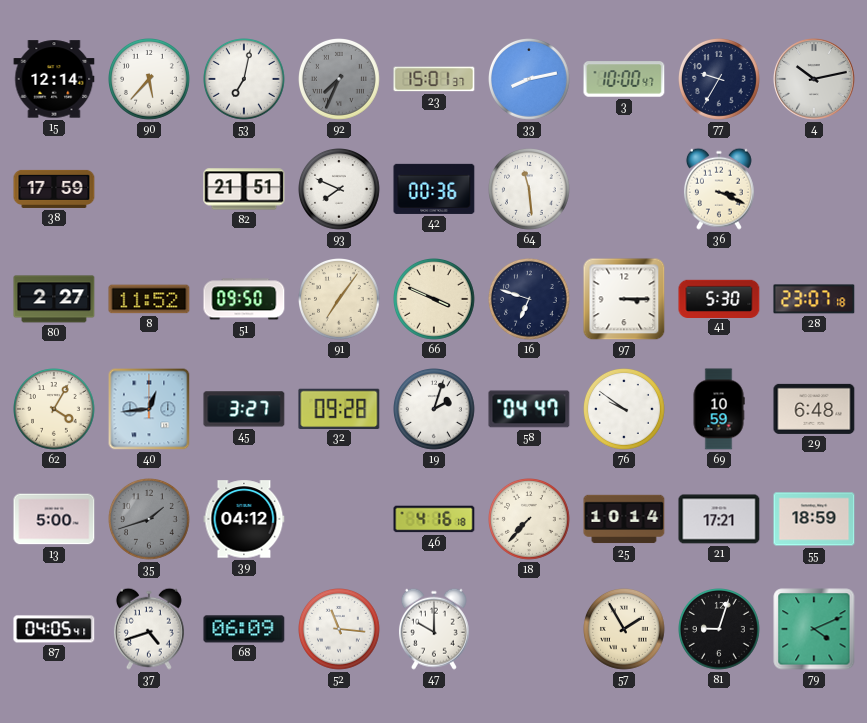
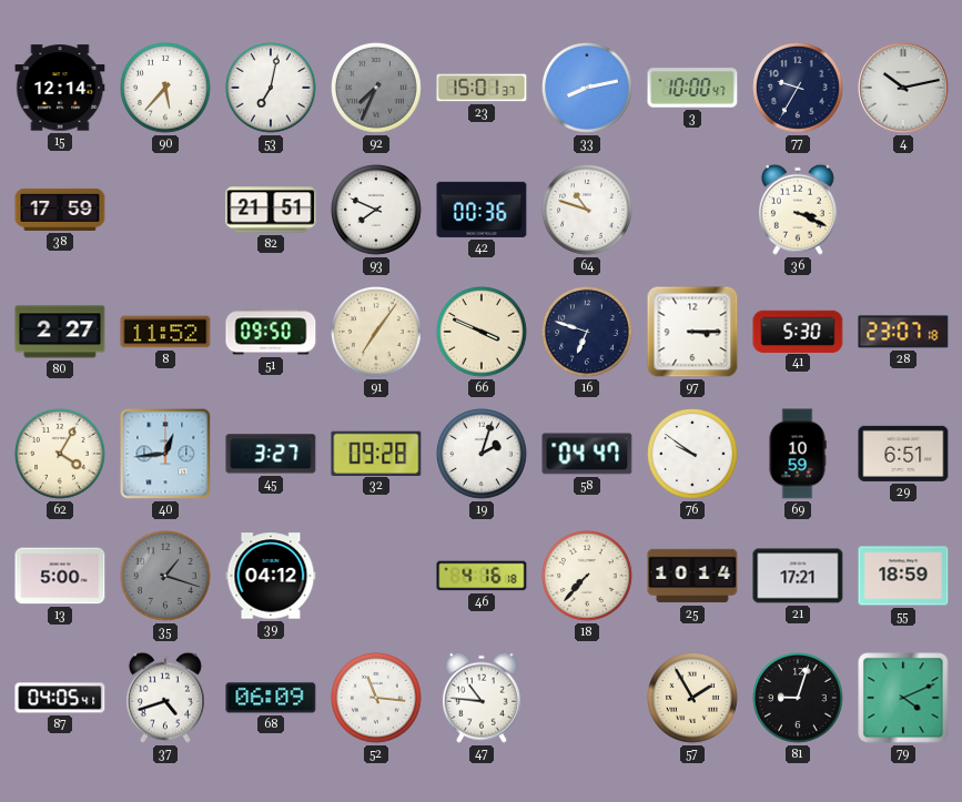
64: 11:29 -> 10:48
29: 6:48 -> 6:51
35: 1:42 -> 1:18
47: 10:00 -> 10:46
